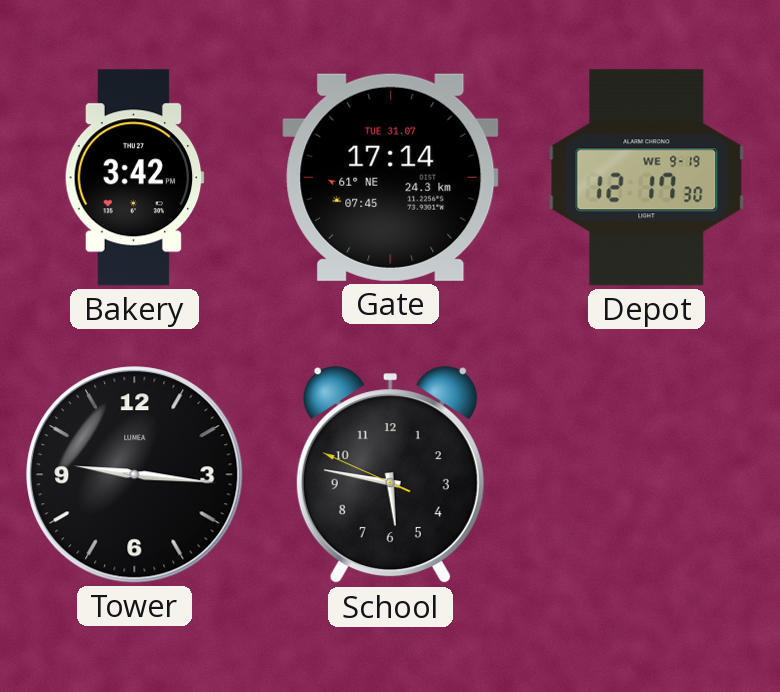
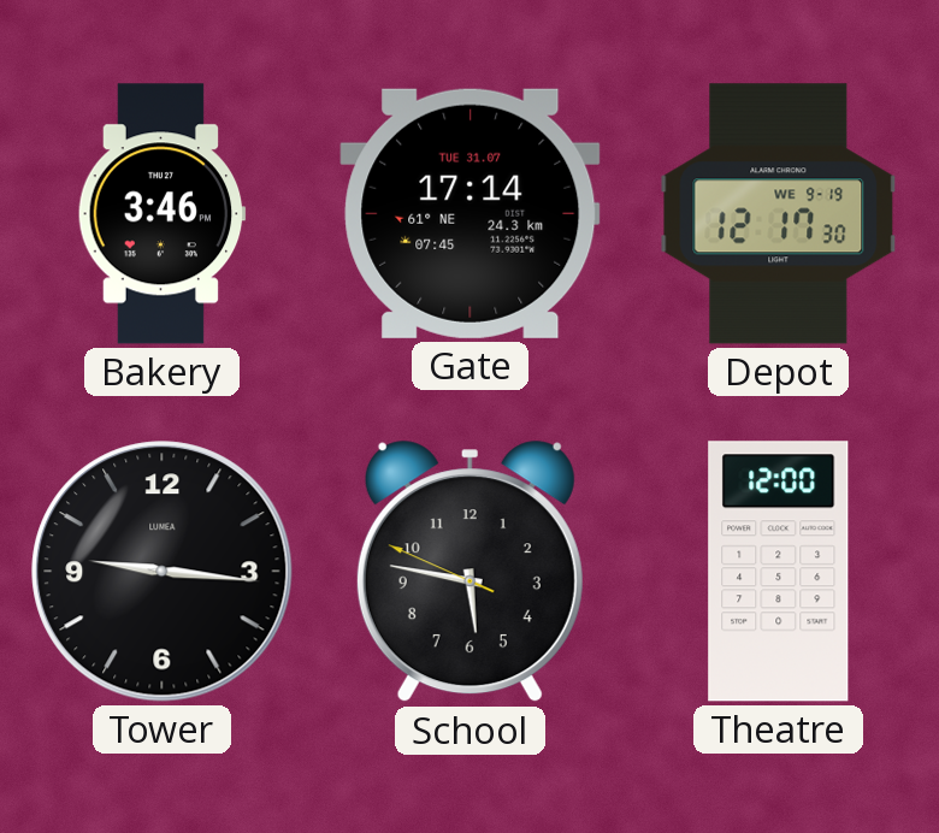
Bakery: 3:42 -> 3:46
Theatre: none -> 12:00
